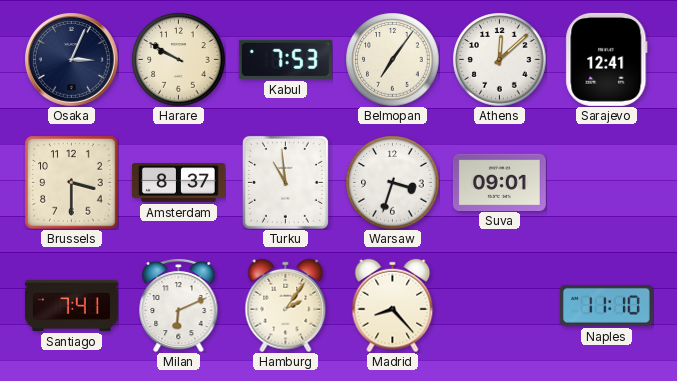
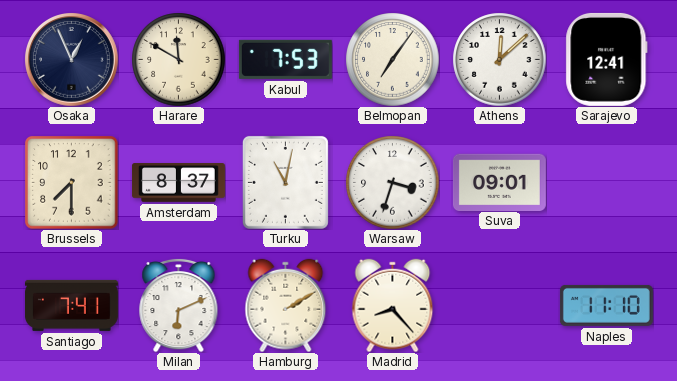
Osaka: 3:04 -> 12:56
Harare: 9:50 -> 11:50
Brussels: 3:30 -> 7:30
Turku: 10:59 -> 11:02
Hamburg: 2:06 -> 2:10
